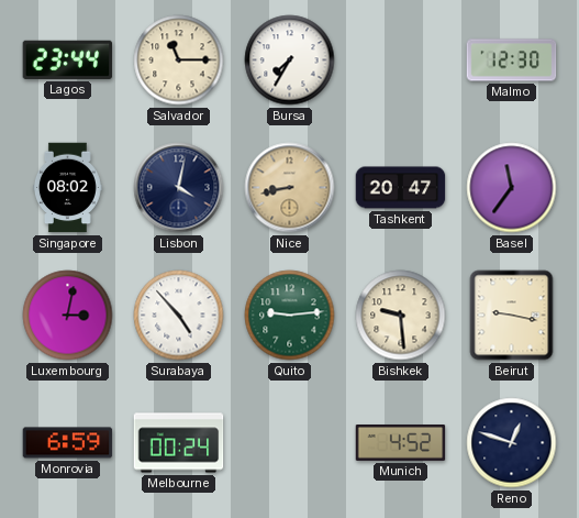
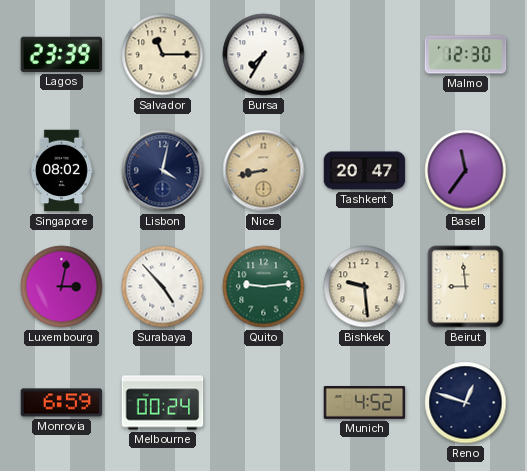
Lagos: 23:44 -> 23:39
Beirut: 9:17 -> 8:59
